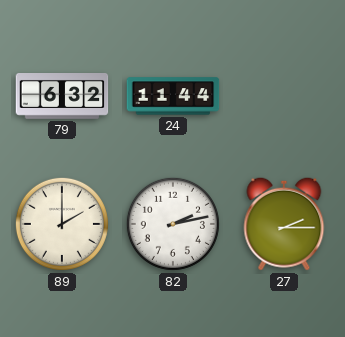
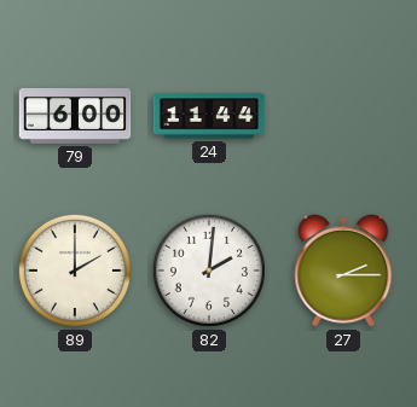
79: 6:32 -> 6:00
82: 2:13 -> 2:01
